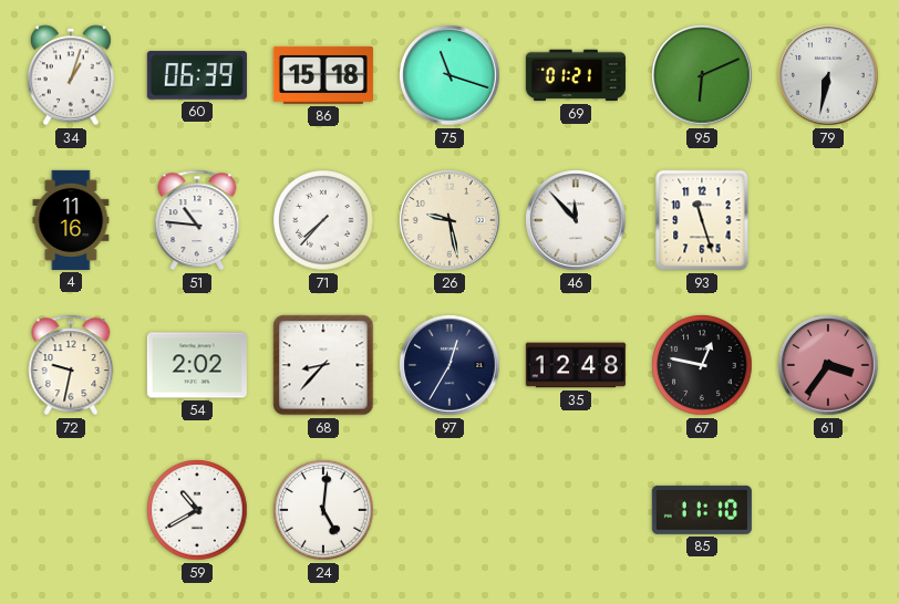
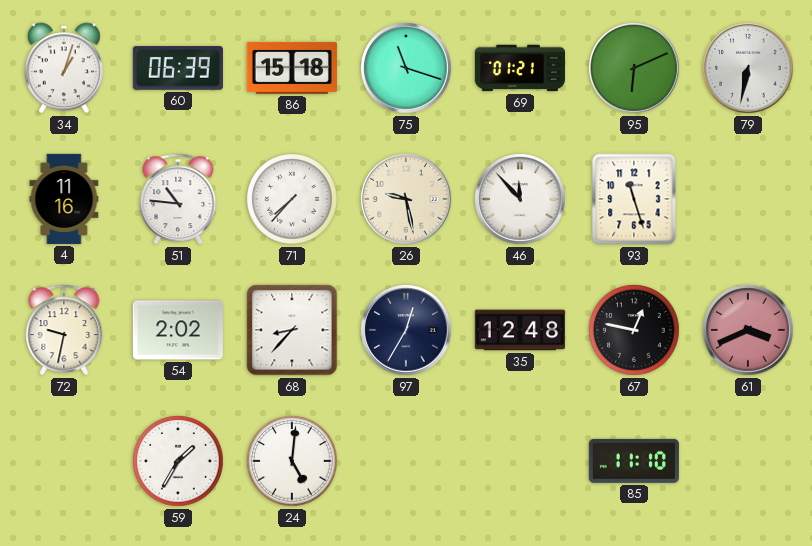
61: 3:36 -> 3:41
59: 10:40 -> 1:35
